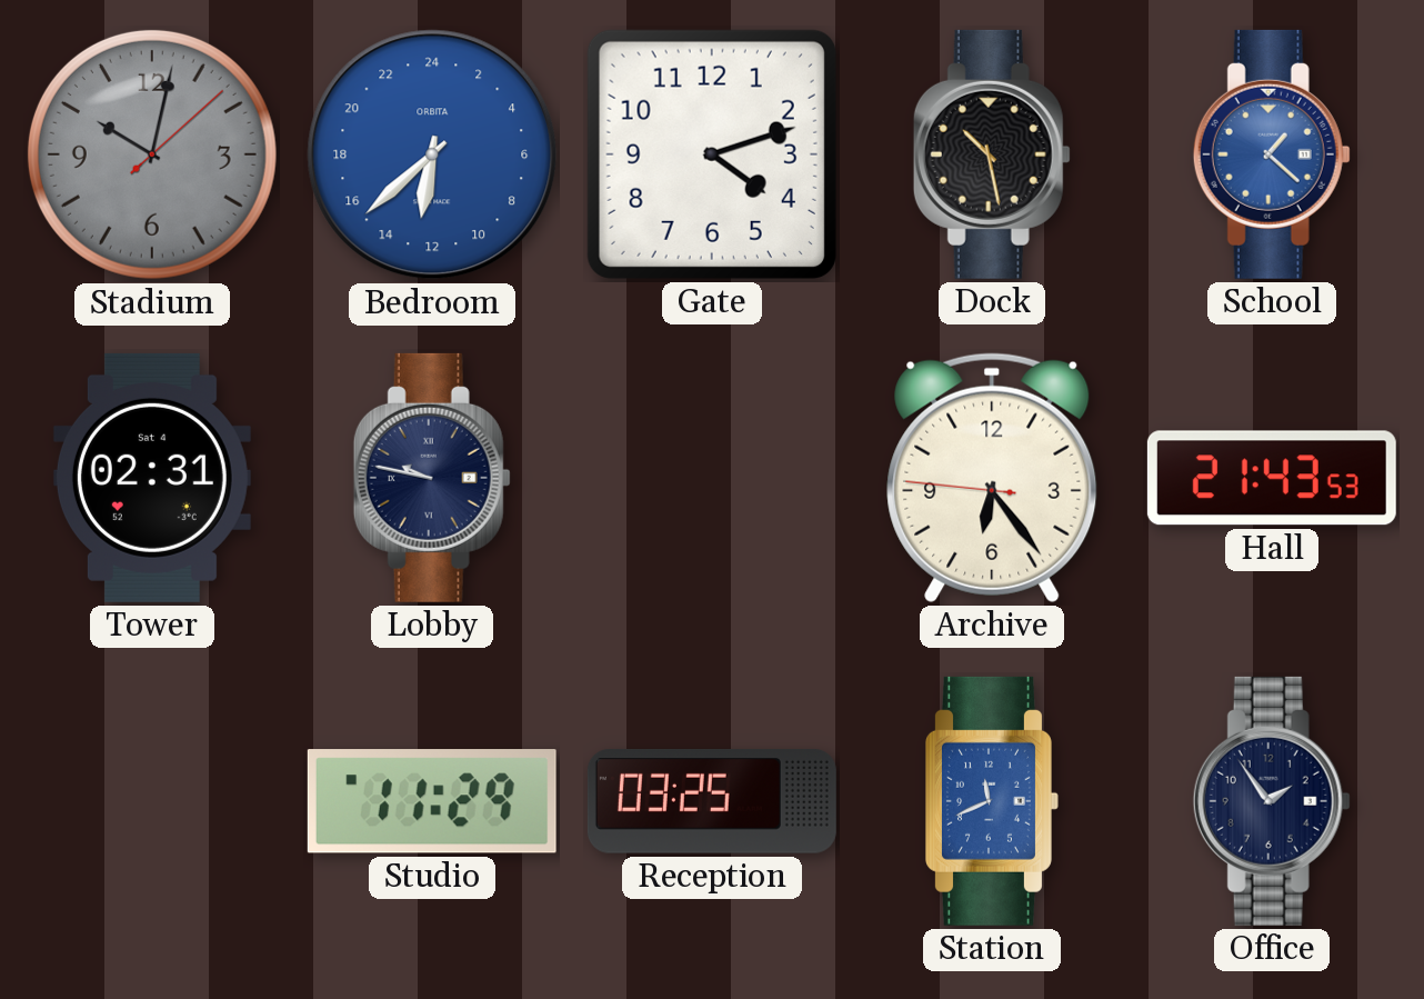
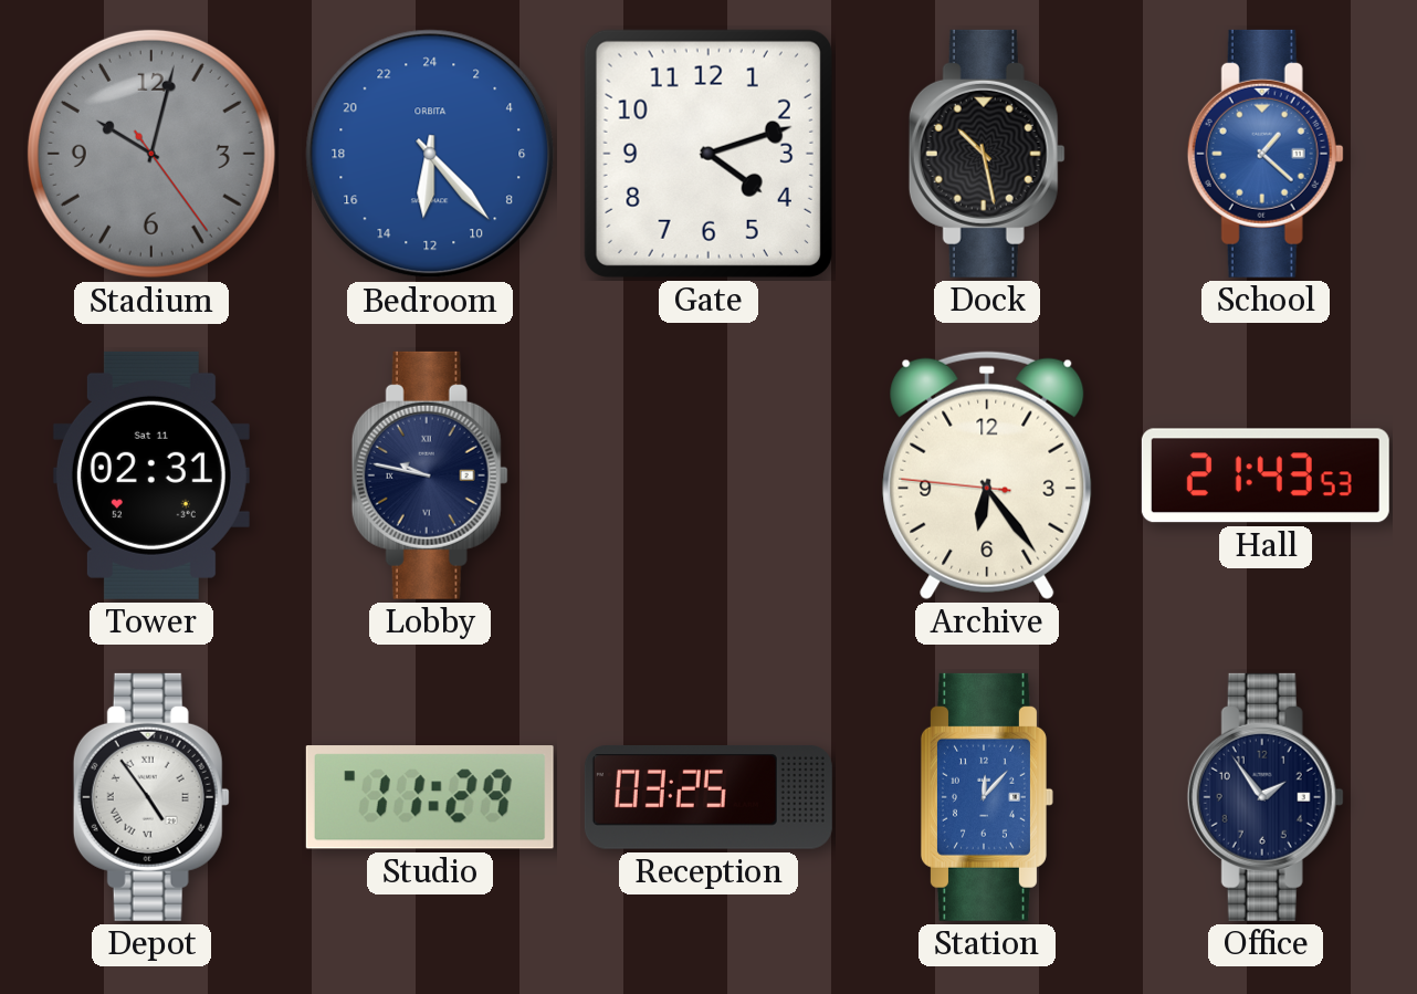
Stadium: 10:02:08 -> 10:02:24
Bedroom: 12:38 -> 12:23
Tower date: Sat 4 -> Sat 11
Depot: none -> 4:54
Station: 11:41 -> 12:07
